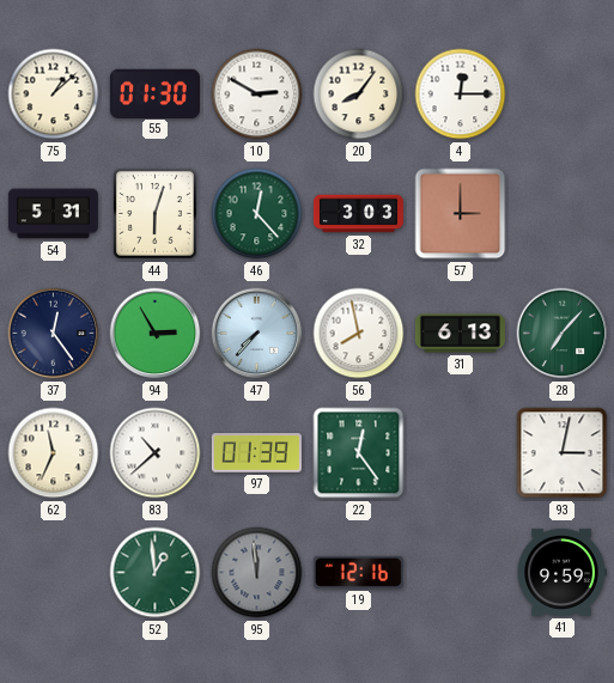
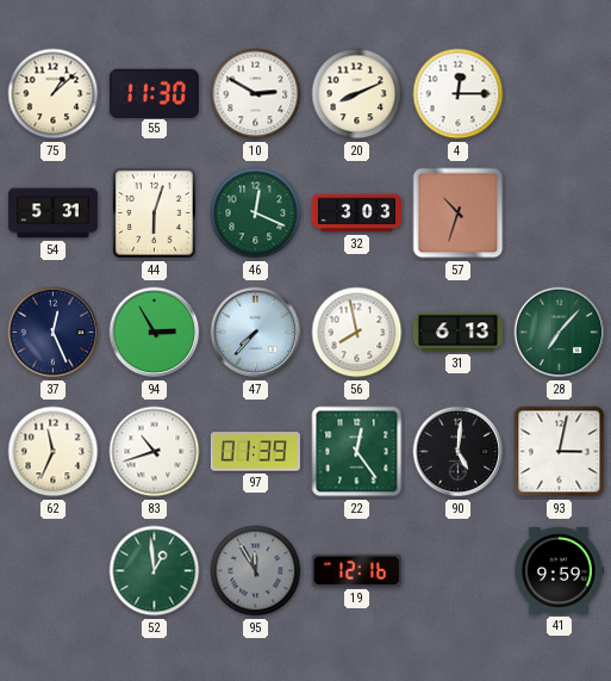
55: 01:30 -> 11:30
20: 8:06 -> 8:11
46: 12:23 -> 12:19
57: 3:00 -> 10:33
37: 12:24 -> 12:26
83: 10:38 -> 10:42
90: none -> 5:01
95: 11:59 -> 11:55
